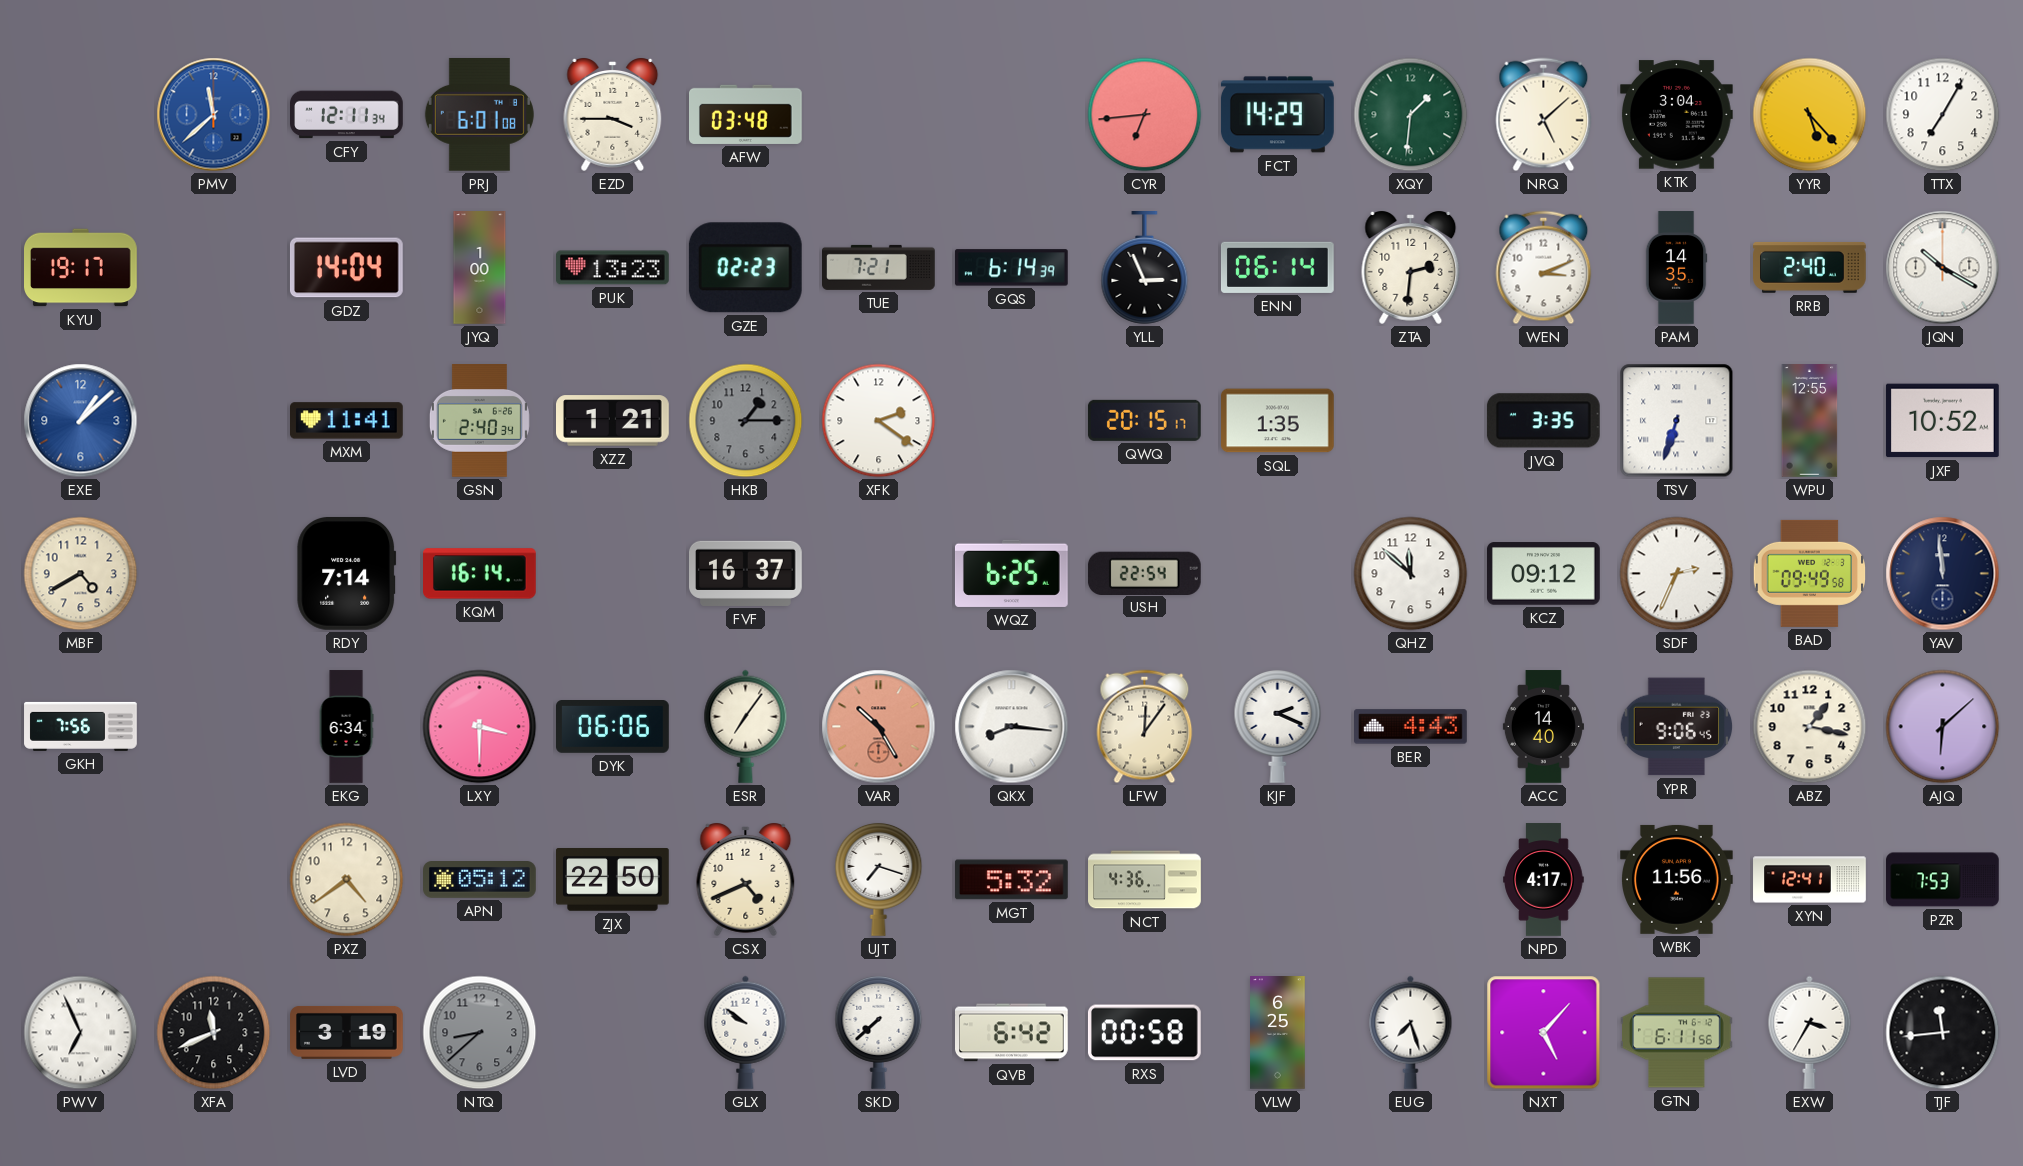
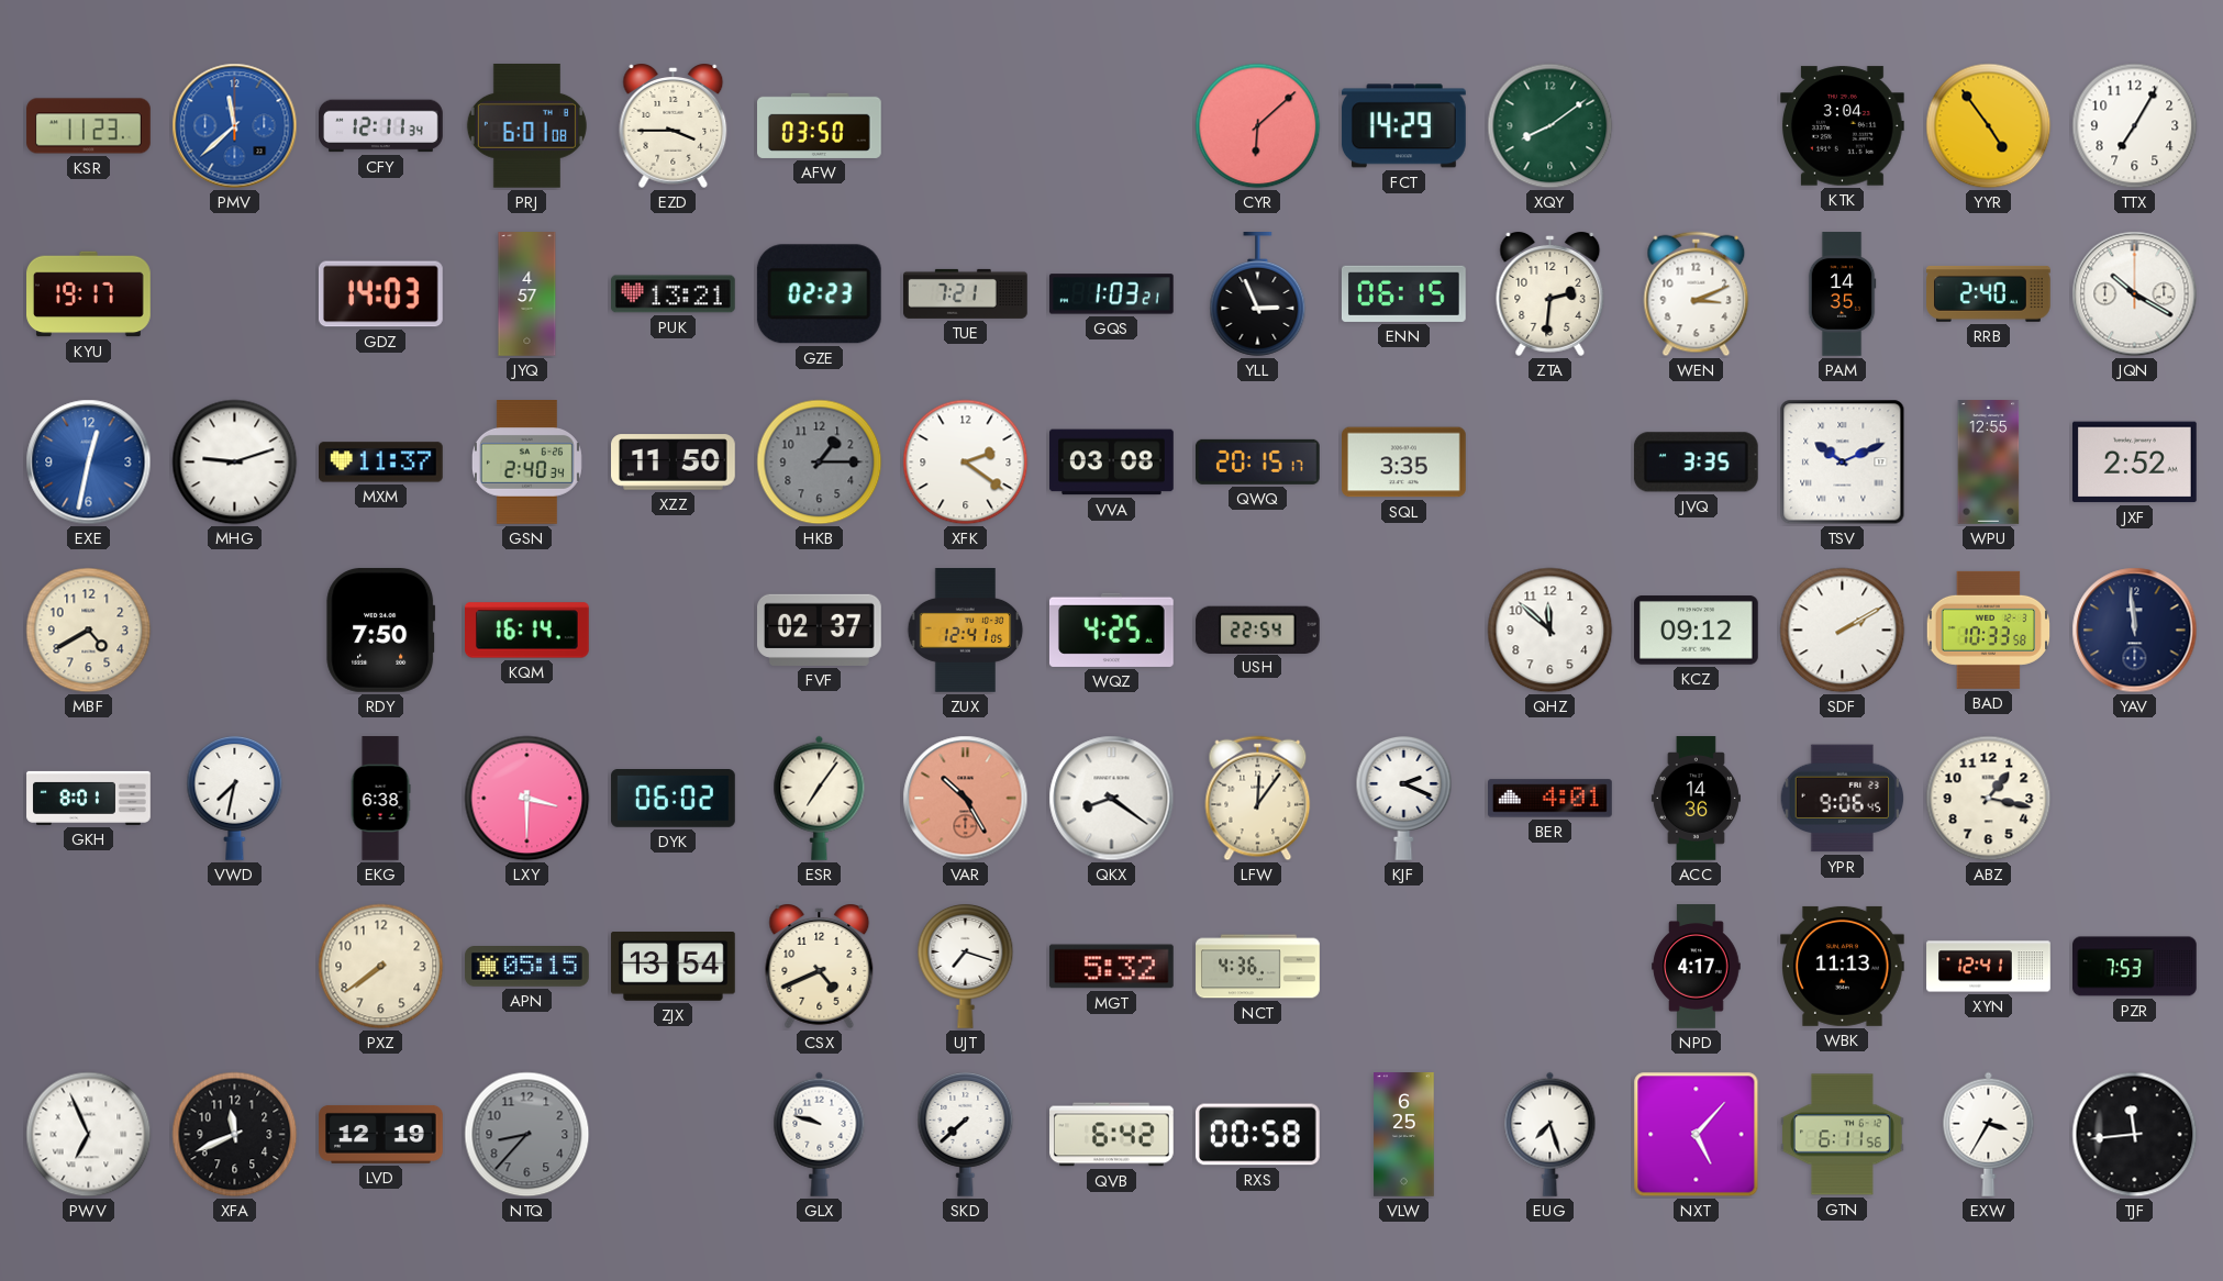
KSR: none -> 11:23
AFW: 03:48 -> 03:50
CYR: 6:44 -> 6:08
XQY: 1:31 -> 8:09
NRQ: 5:08 -> none
YYR: 5:23 -> 4:54
GDZ: 14:04 -> 14:03
JYQ: 1:00 -> 4:57
PUK: 13:23 -> 13:21
GQS: 6:14 -> 1:03
ENN: 06:14 -> 06:15
EXE: 1:08 -> 12:32
MHG: none -> 9:12
MXM: 11:41 -> 11:37
XZZ: 1:21 -> 11:50
VVA: none -> 03:08
SQL: 1:35 -> 3:35
TSV: 6:33 -> 10:11
JXF: 10:52 -> 2:52
RDY: 7:14 -> 7:50
FVF: 16:37 -> 02:37
ZUX: none -> 12:41
WQZ: 6:25 -> 4:25
SDF: 2:34 -> 2:10
BAD: 09:49 -> 10:33
GKH: 7:56 -> 8:01
VWD: none -> 7:32
EKG: 6:34 -> 6:38
DYK: 06:06 -> 06:02
QKX: 8:16 -> 8:21
BER: 4:43 -> 4:01
ACC: 14:40 -> 14:36
AJQ: 6:08 -> none
PXZ: 4:39 -> 7:39
APN: 05:12 -> 05:15
ZJX: 22:50 -> 13:54
WBK: 11:56 -> 11:13
LVD: 3:19 -> 12:19
NTQ: 8:38 -> 8:37
GLX: 9:51 -> 9:48
